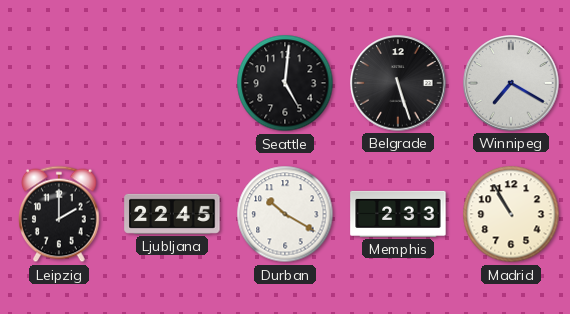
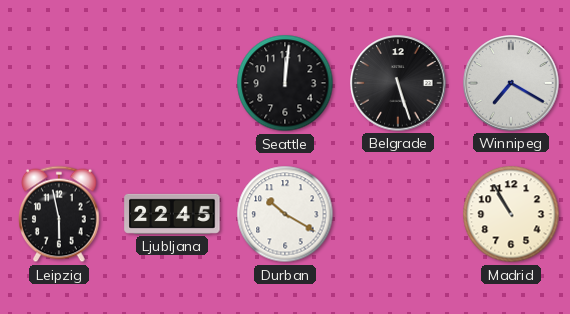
Seattle: 5:01 -> 12:01
Leipzig: 2:00 -> 5:58
Memphis: 2:33 -> none
